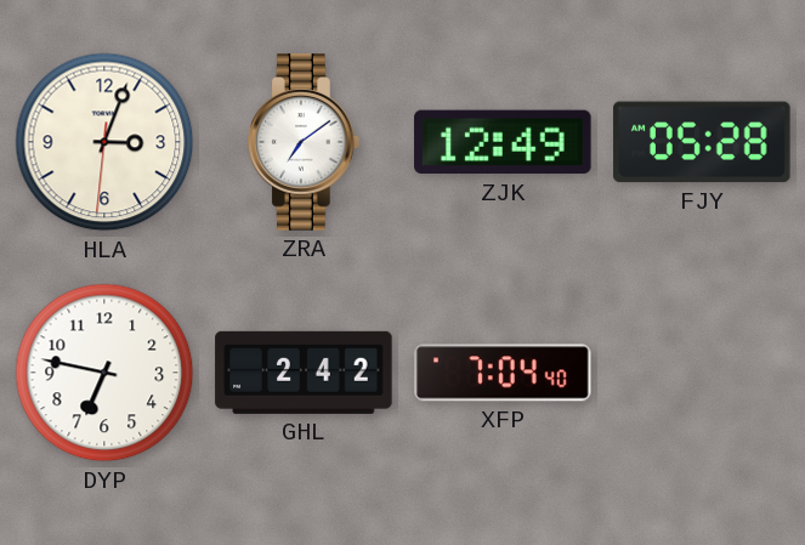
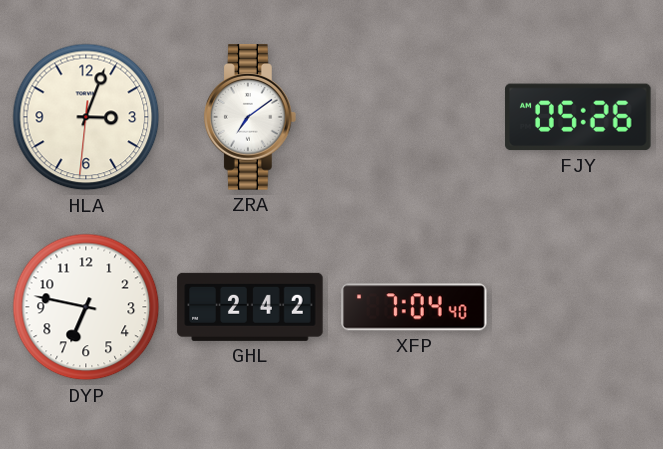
ZJK: 12:49 -> none
FJY: 05:28 -> 05:26
